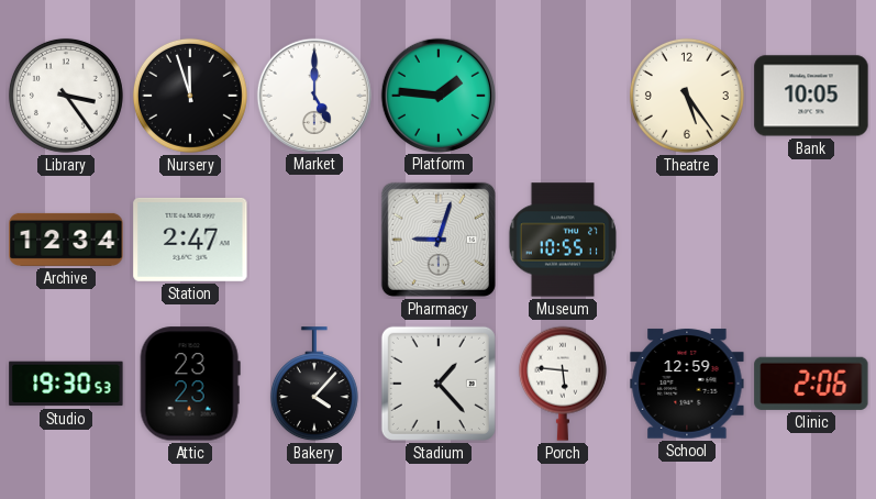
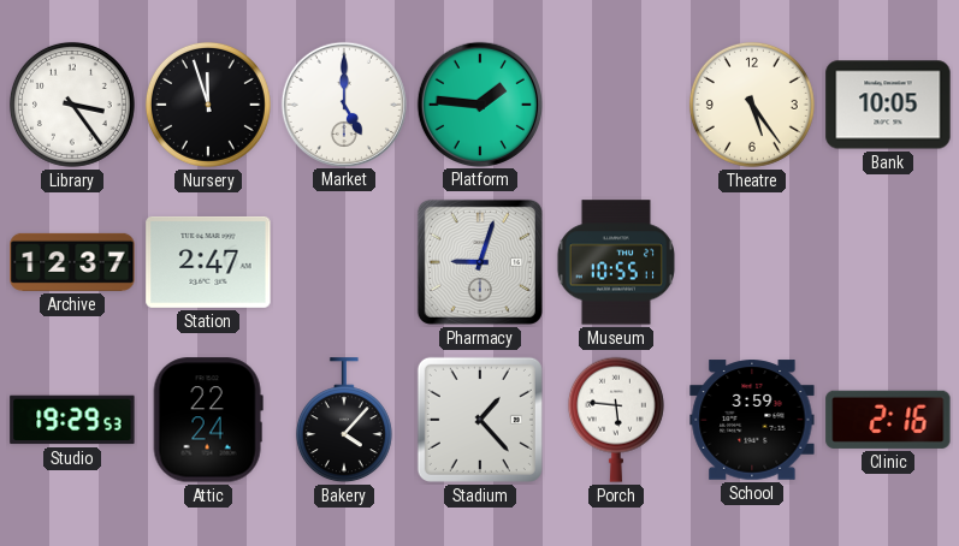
Archive: 12:34 -> 12:37
Studio: 19:30 -> 19:29
Attic: 23:23 -> 22:24
School: 12:59 -> 3:59
Clinic: 2:06 -> 2:16
